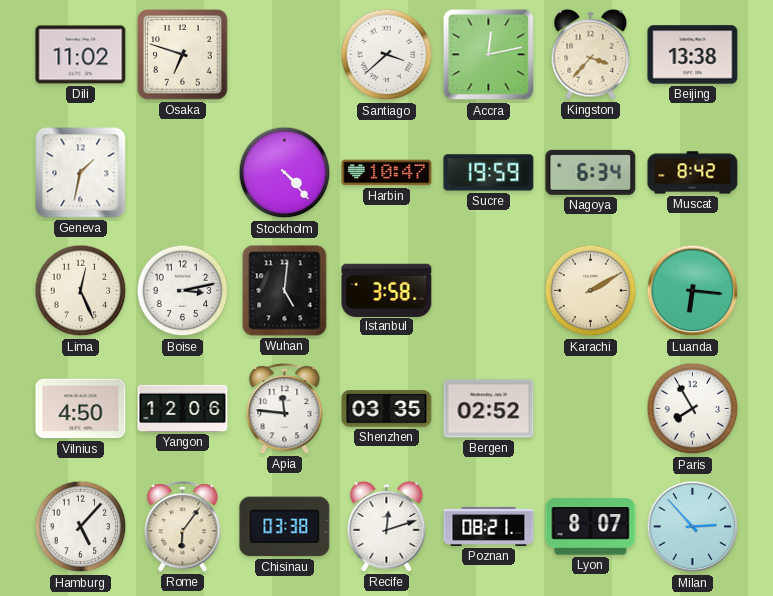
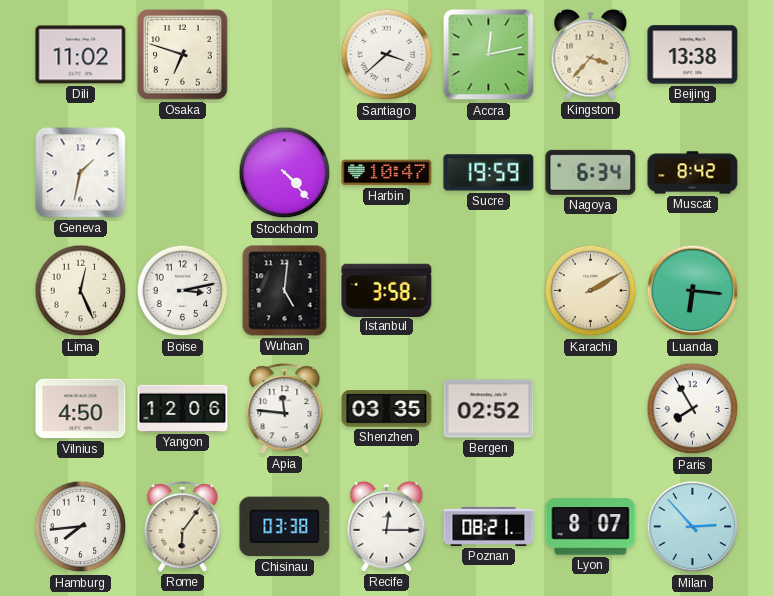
Hamburg: 5:07 -> 7:44
Recife: 12:12 -> 12:15
